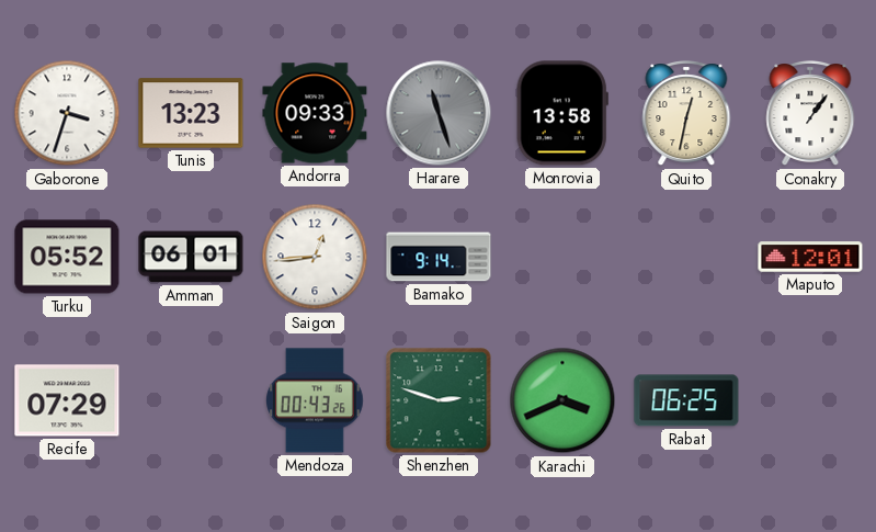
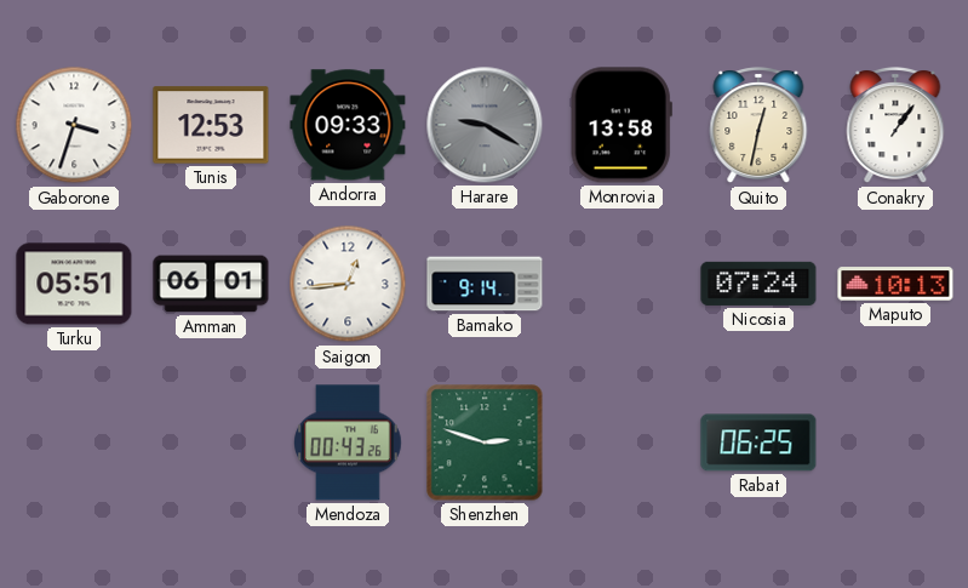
Tunis: 13:23 -> 12:53
Harare: 11:27 -> 9:20
Turku: 05:52 -> 05:51
Nicosia: none -> 07:24
Maputo: 12:01 -> 10:13
Recife: 07:29 -> none
Karachi: 3:41 -> none
